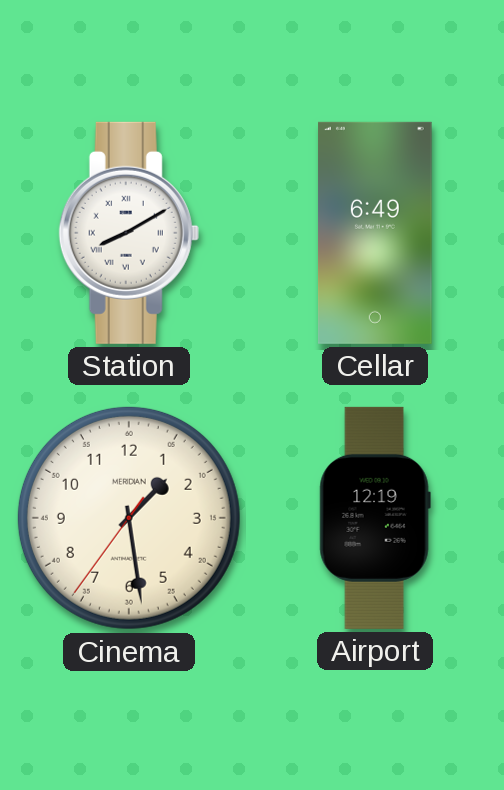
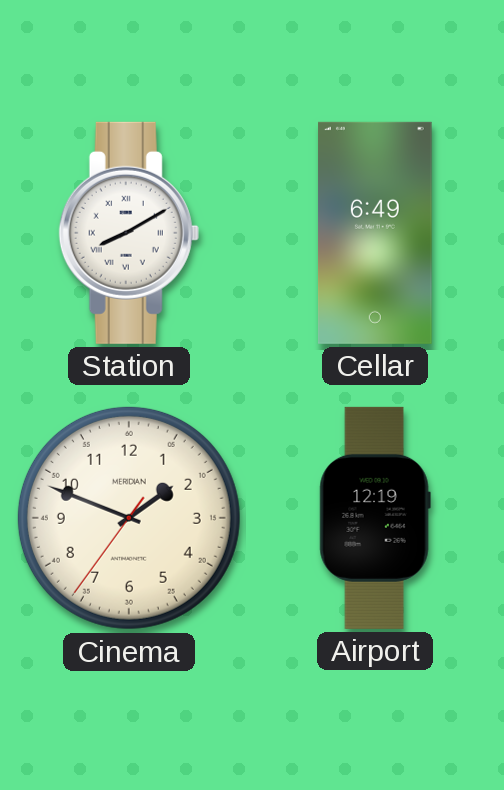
Cinema: 1:28 -> 1:48
